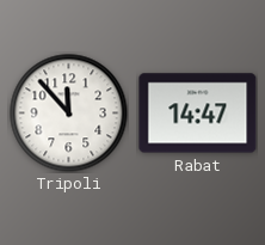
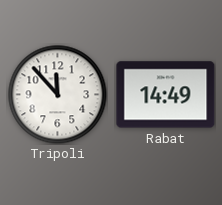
Rabat: 14:47 -> 14:49
